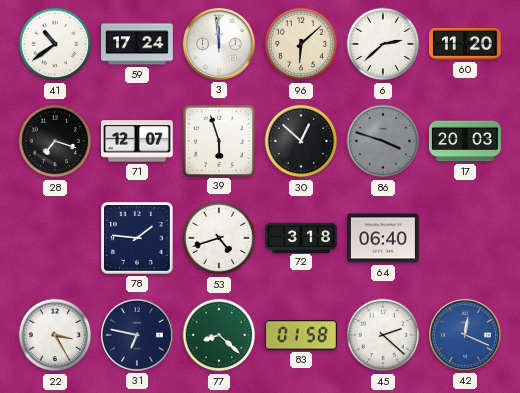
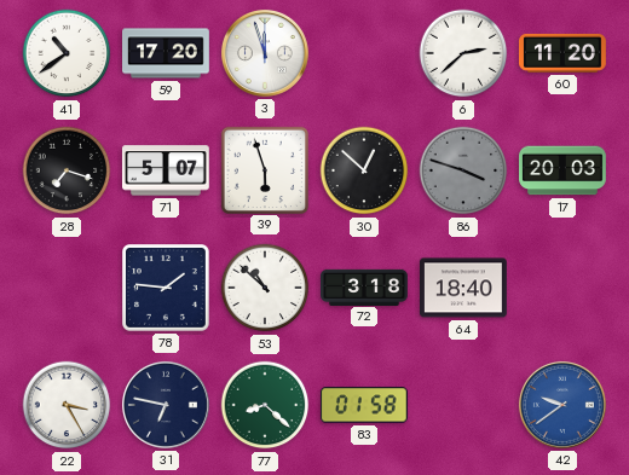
59: 17:24 -> 17:20
3: 11:59 -> 11:57
96: 6:08 -> none
71: 12:07 -> 5:07
53: 4:42 -> 10:52
64: 06:40 -> 18:40
45: 2:22 -> none
42: 12:19 -> 9:39
